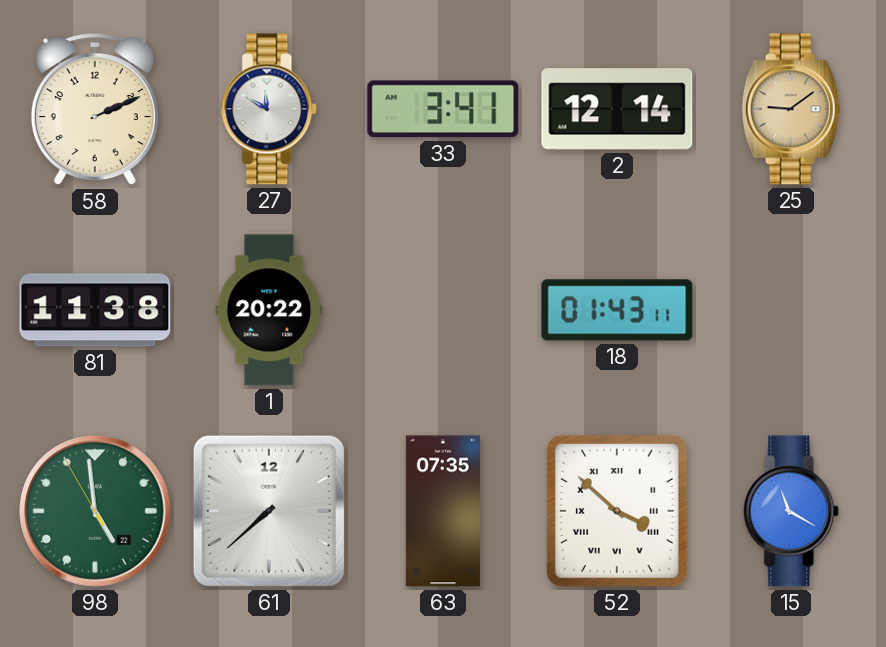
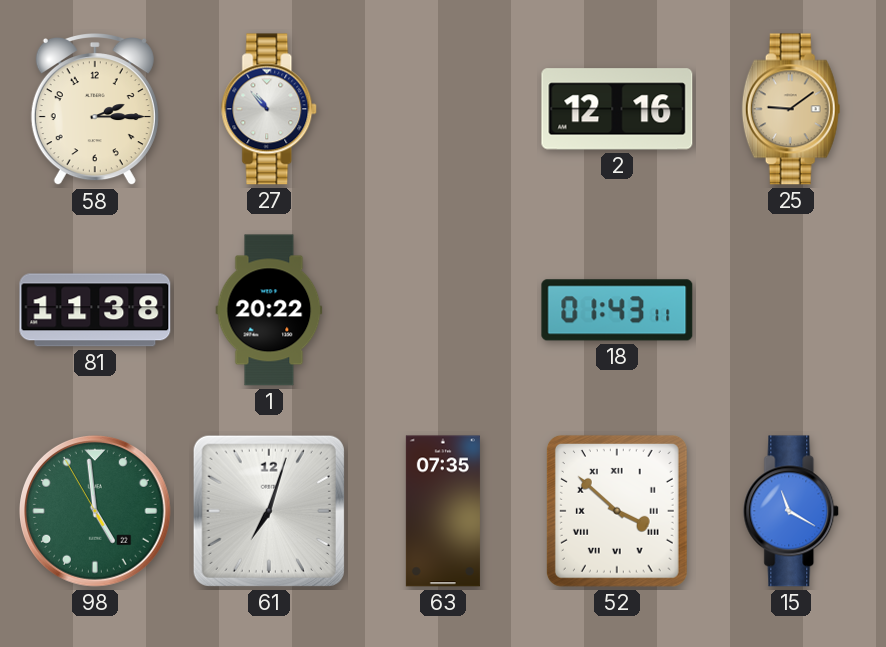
58: 2:11 -> 2:15
27: 11:50 -> 10:53
33: 3:41 -> none
2: 12:14 -> 12:16
61: 7:38 -> 7:03
